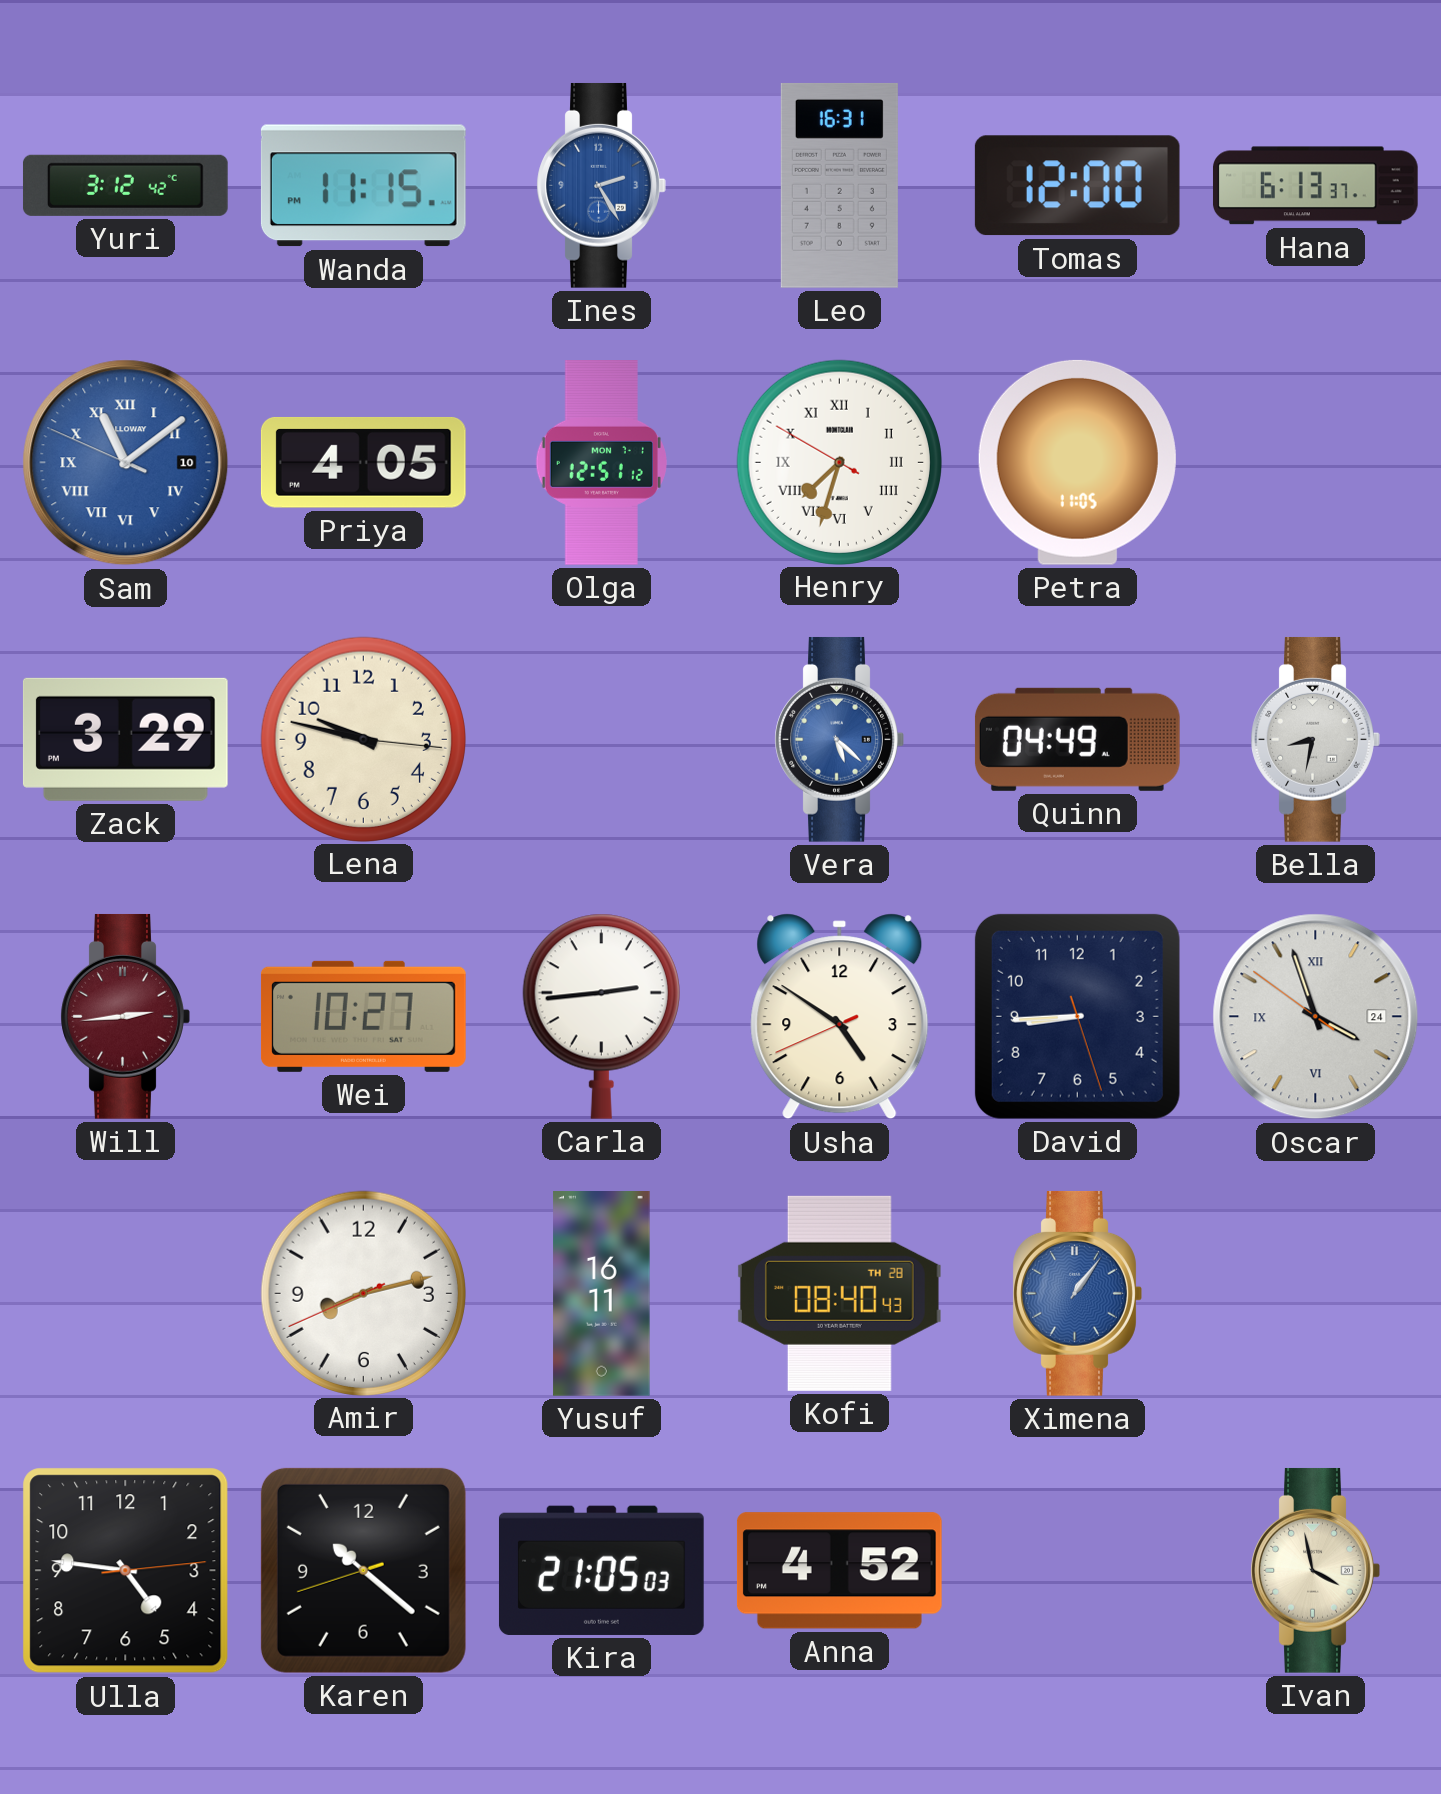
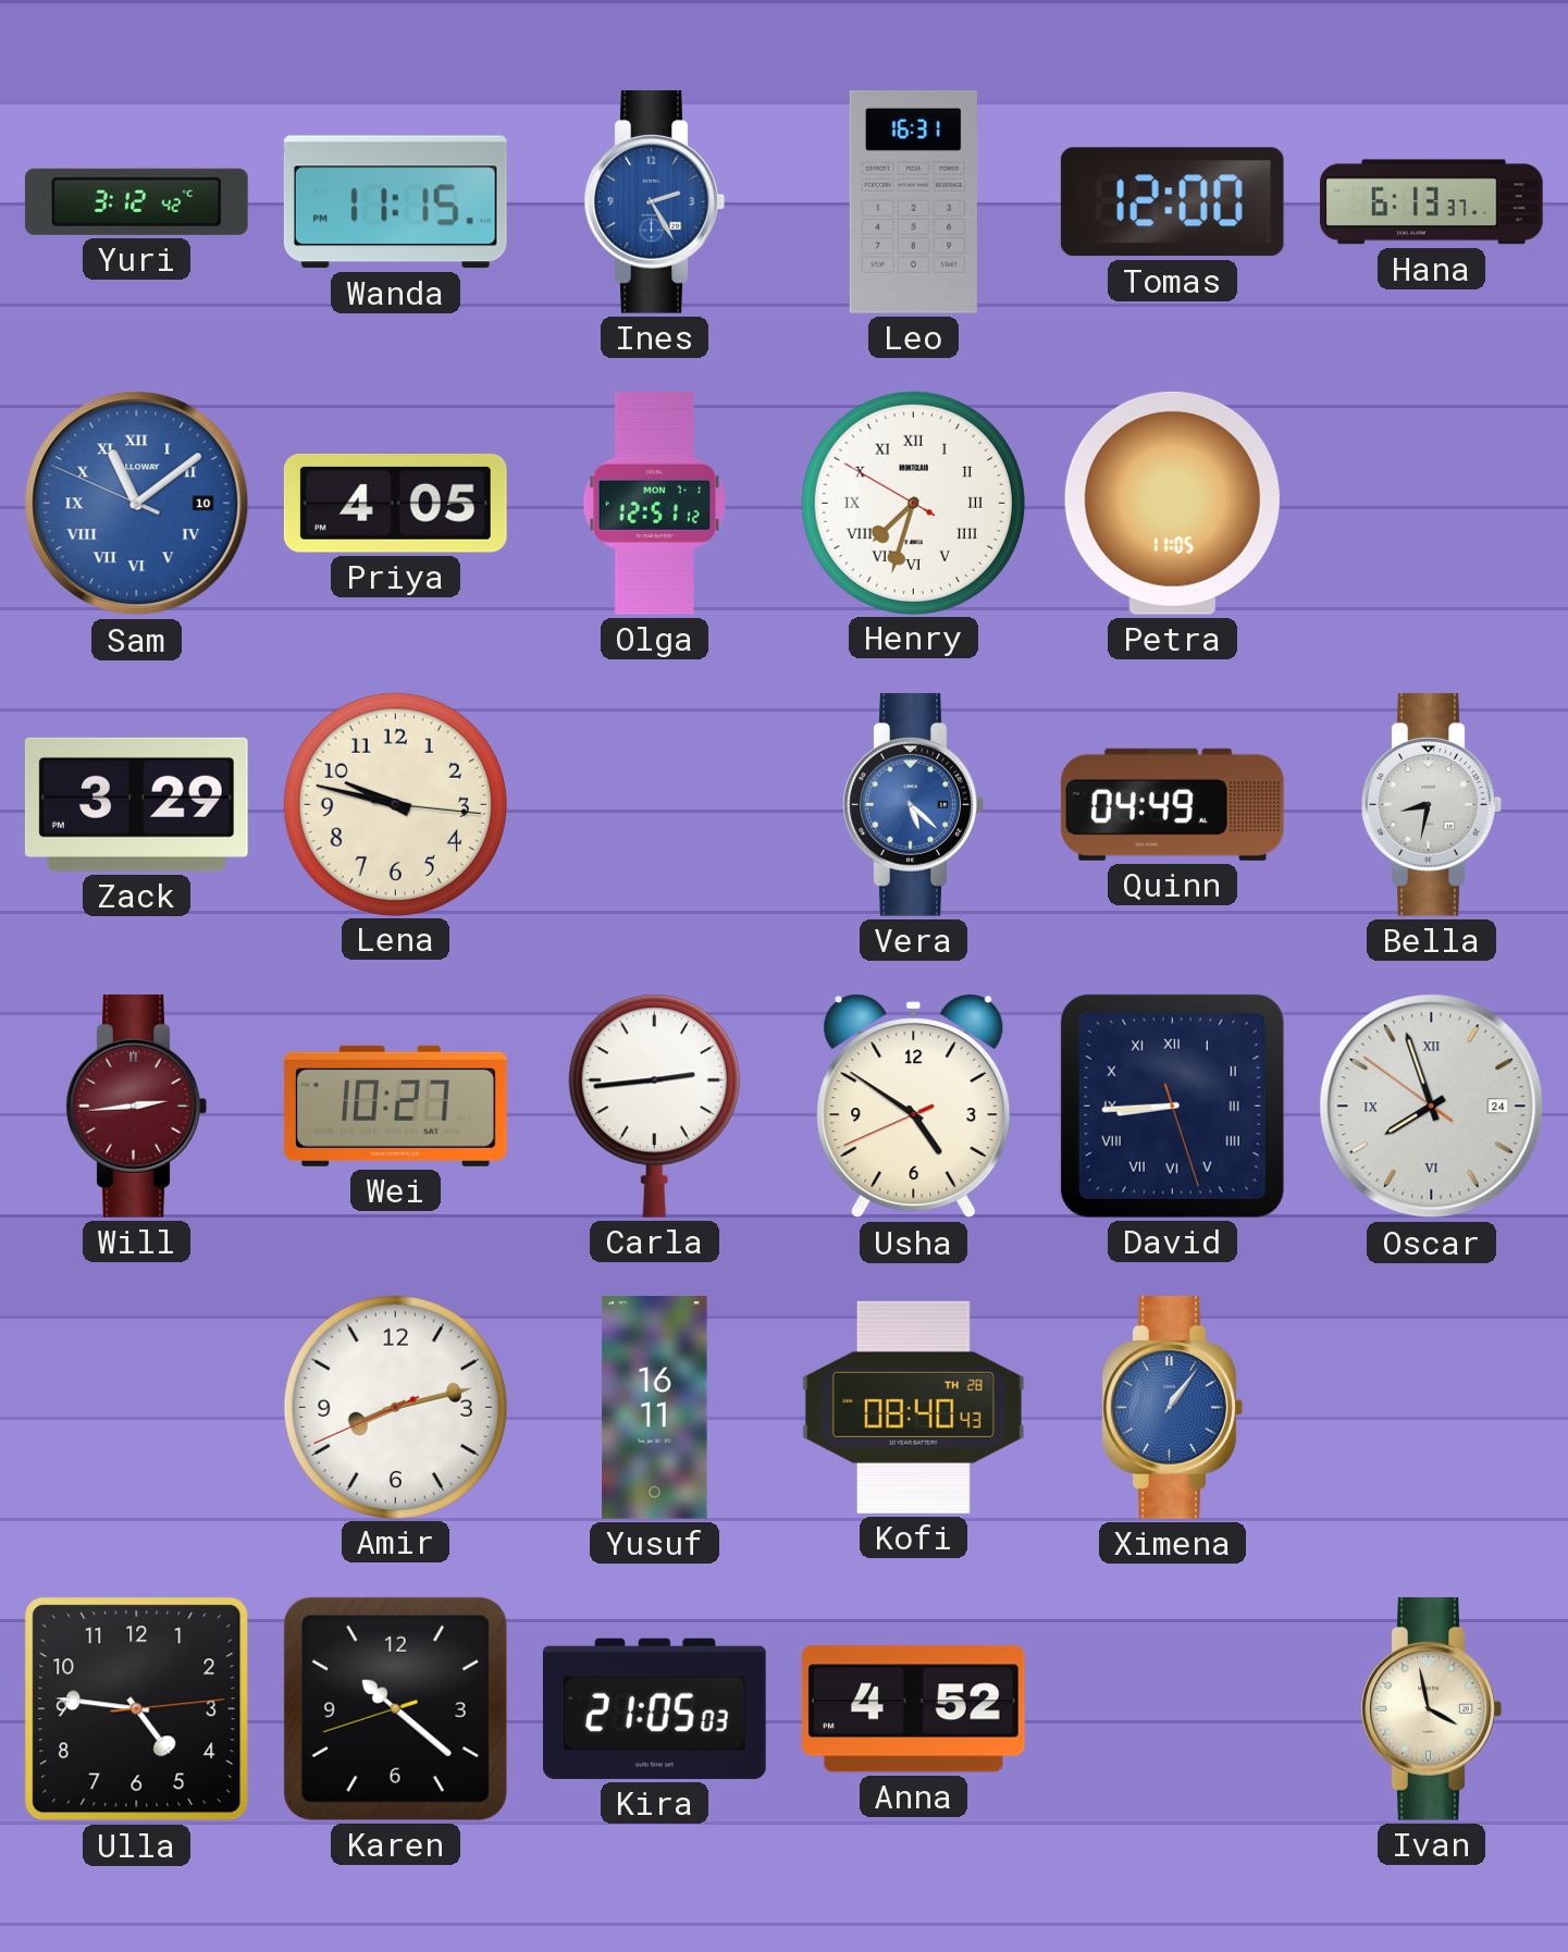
David numerals: Arabic -> Roman
Oscar: 3:56 -> 7:56
